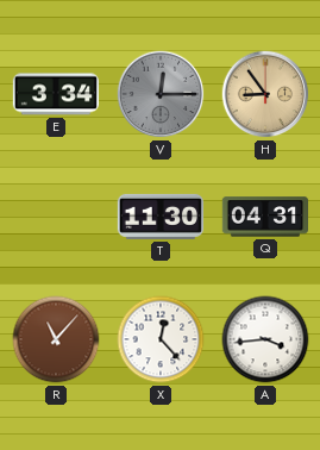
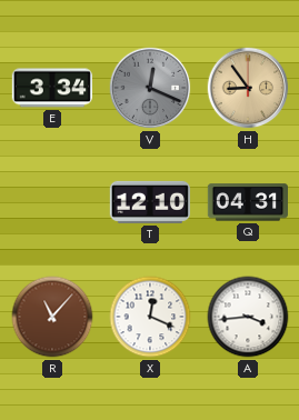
V: 12:15 -> 12:19
T: 11:30 -> 12:10
X: 12:23 -> 12:19
